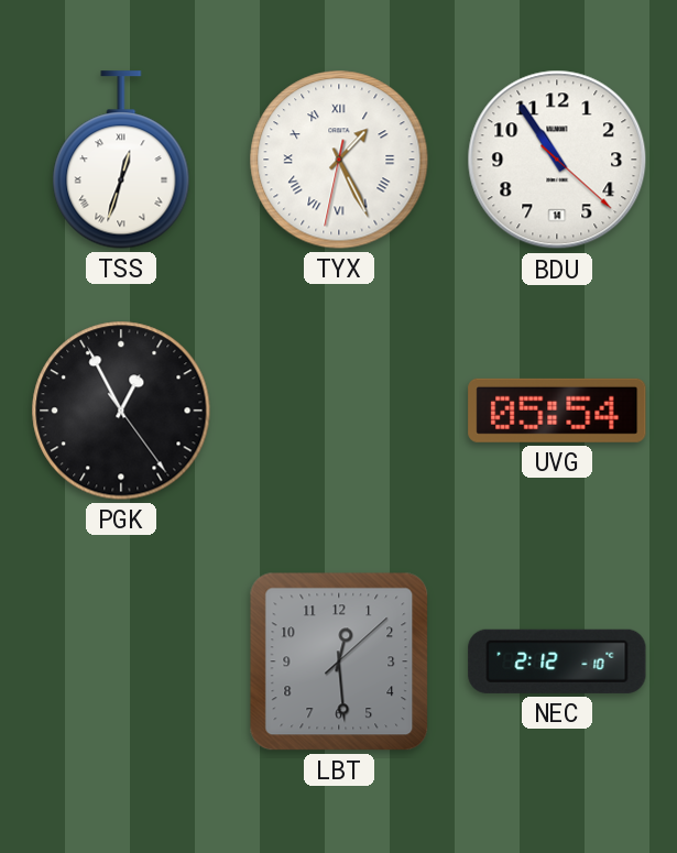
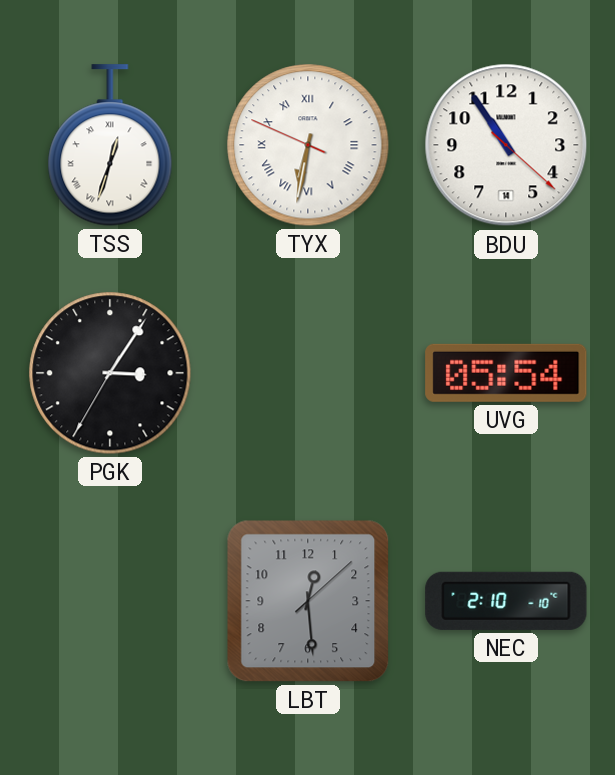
TYX: 1:25 -> 6:31
PGK: 12:55 -> 3:05
NEC: 2:12 -> 2:10
